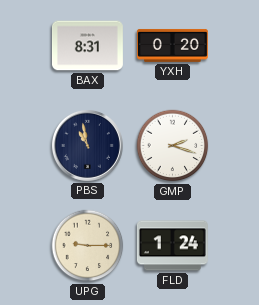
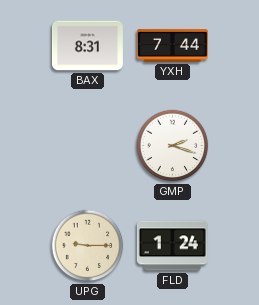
YXH: 0:20 -> 7:44
PBS: 10:58 -> none
